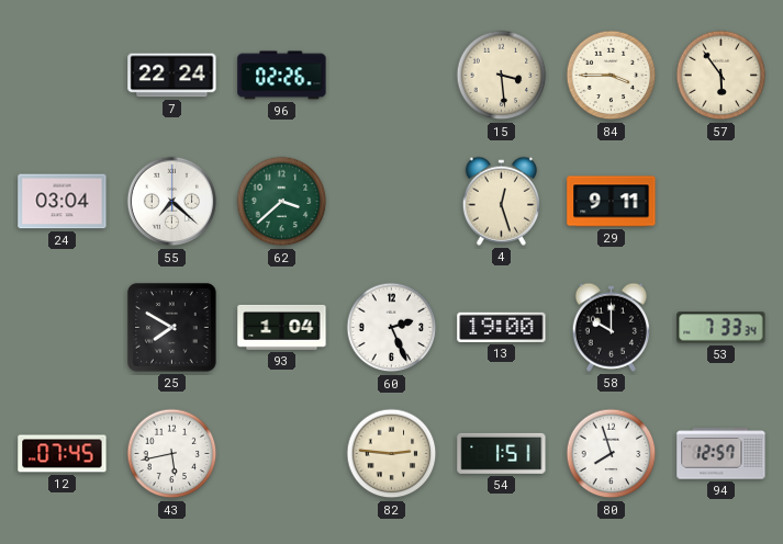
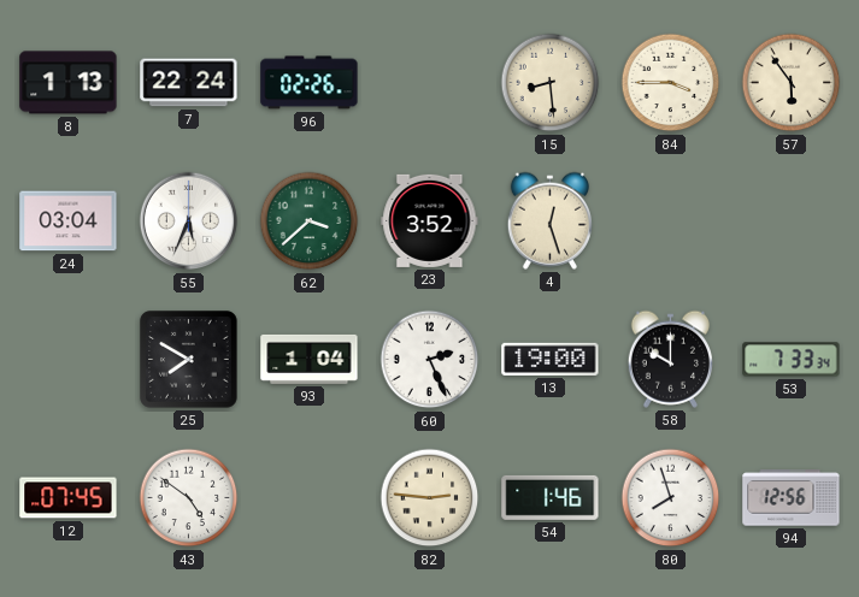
8: none -> 1:13
15: 3:29 -> 8:29
55: 7:22 -> 5:34
23: none -> 3:52
29: 9:11 -> none
43: 5:43 -> 4:51
54: 1:51 -> 1:46
94: 12:57 -> 12:56
